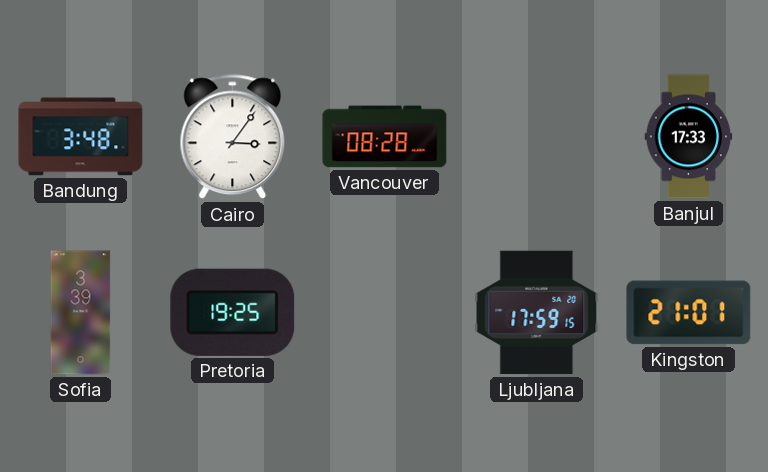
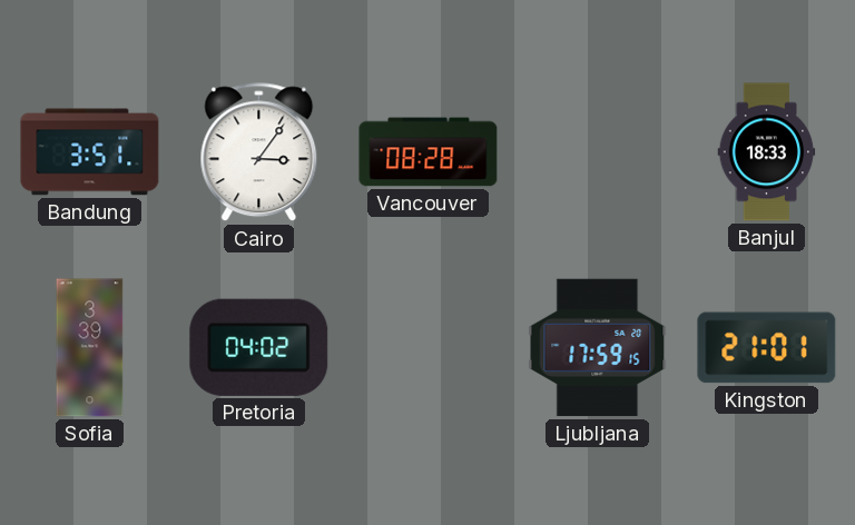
Bandung: 3:48 -> 3:51
Banjul: 17:33 -> 18:33
Pretoria: 19:25 -> 04:02
